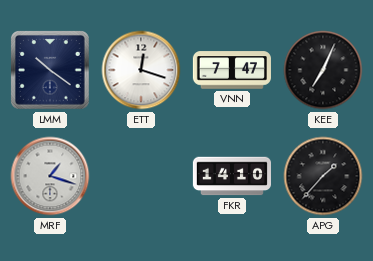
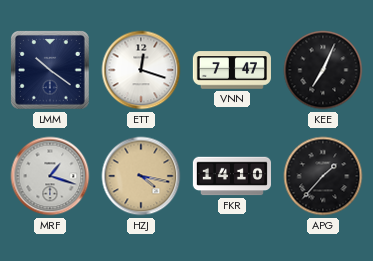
HZJ: none -> 4:17
